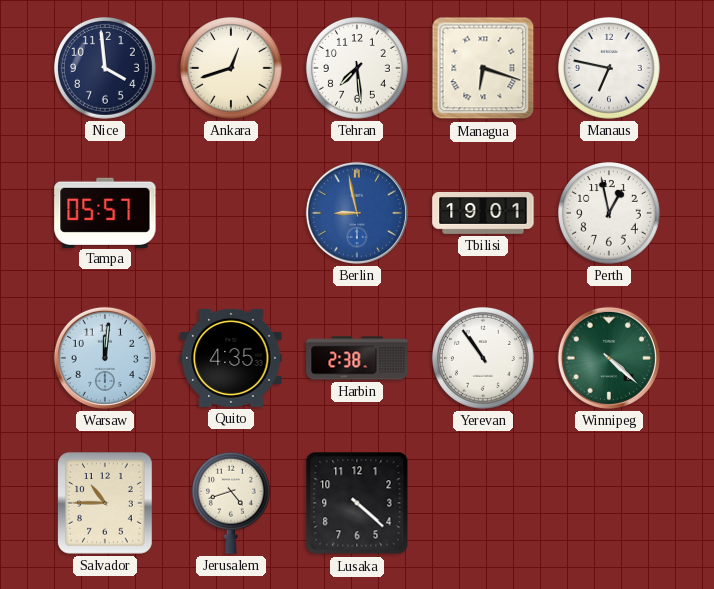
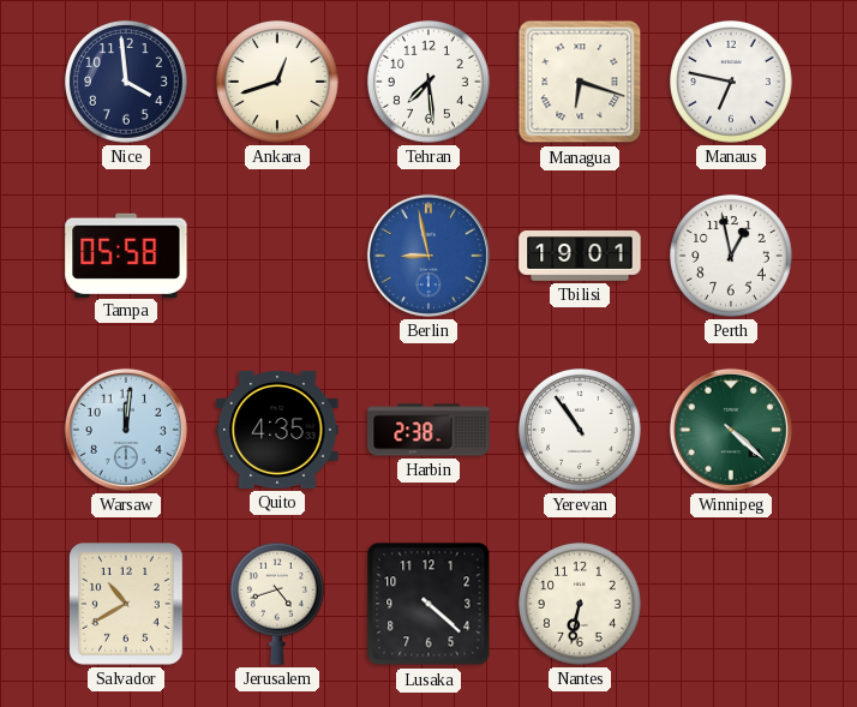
Tampa: 05:57 -> 05:58
Salvador: 10:45 -> 10:40
Nantes: none -> 6:32
